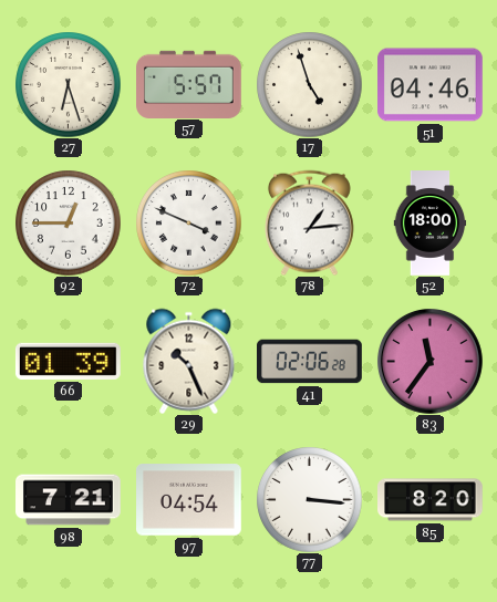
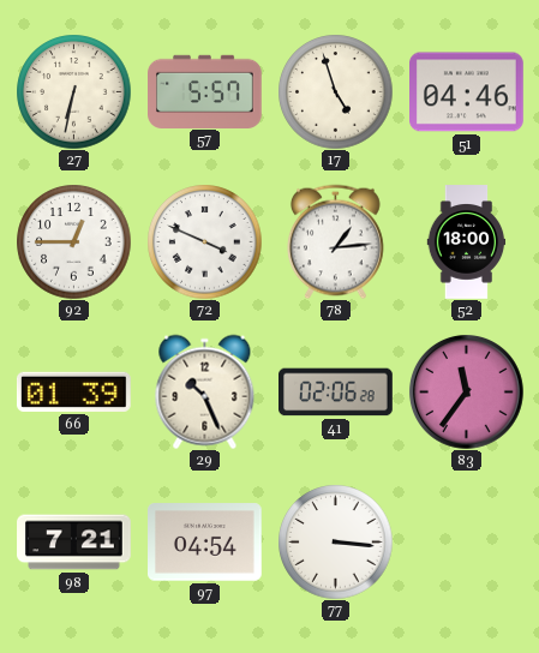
27: 6:27 -> 6:32
85: 8:20 -> none
